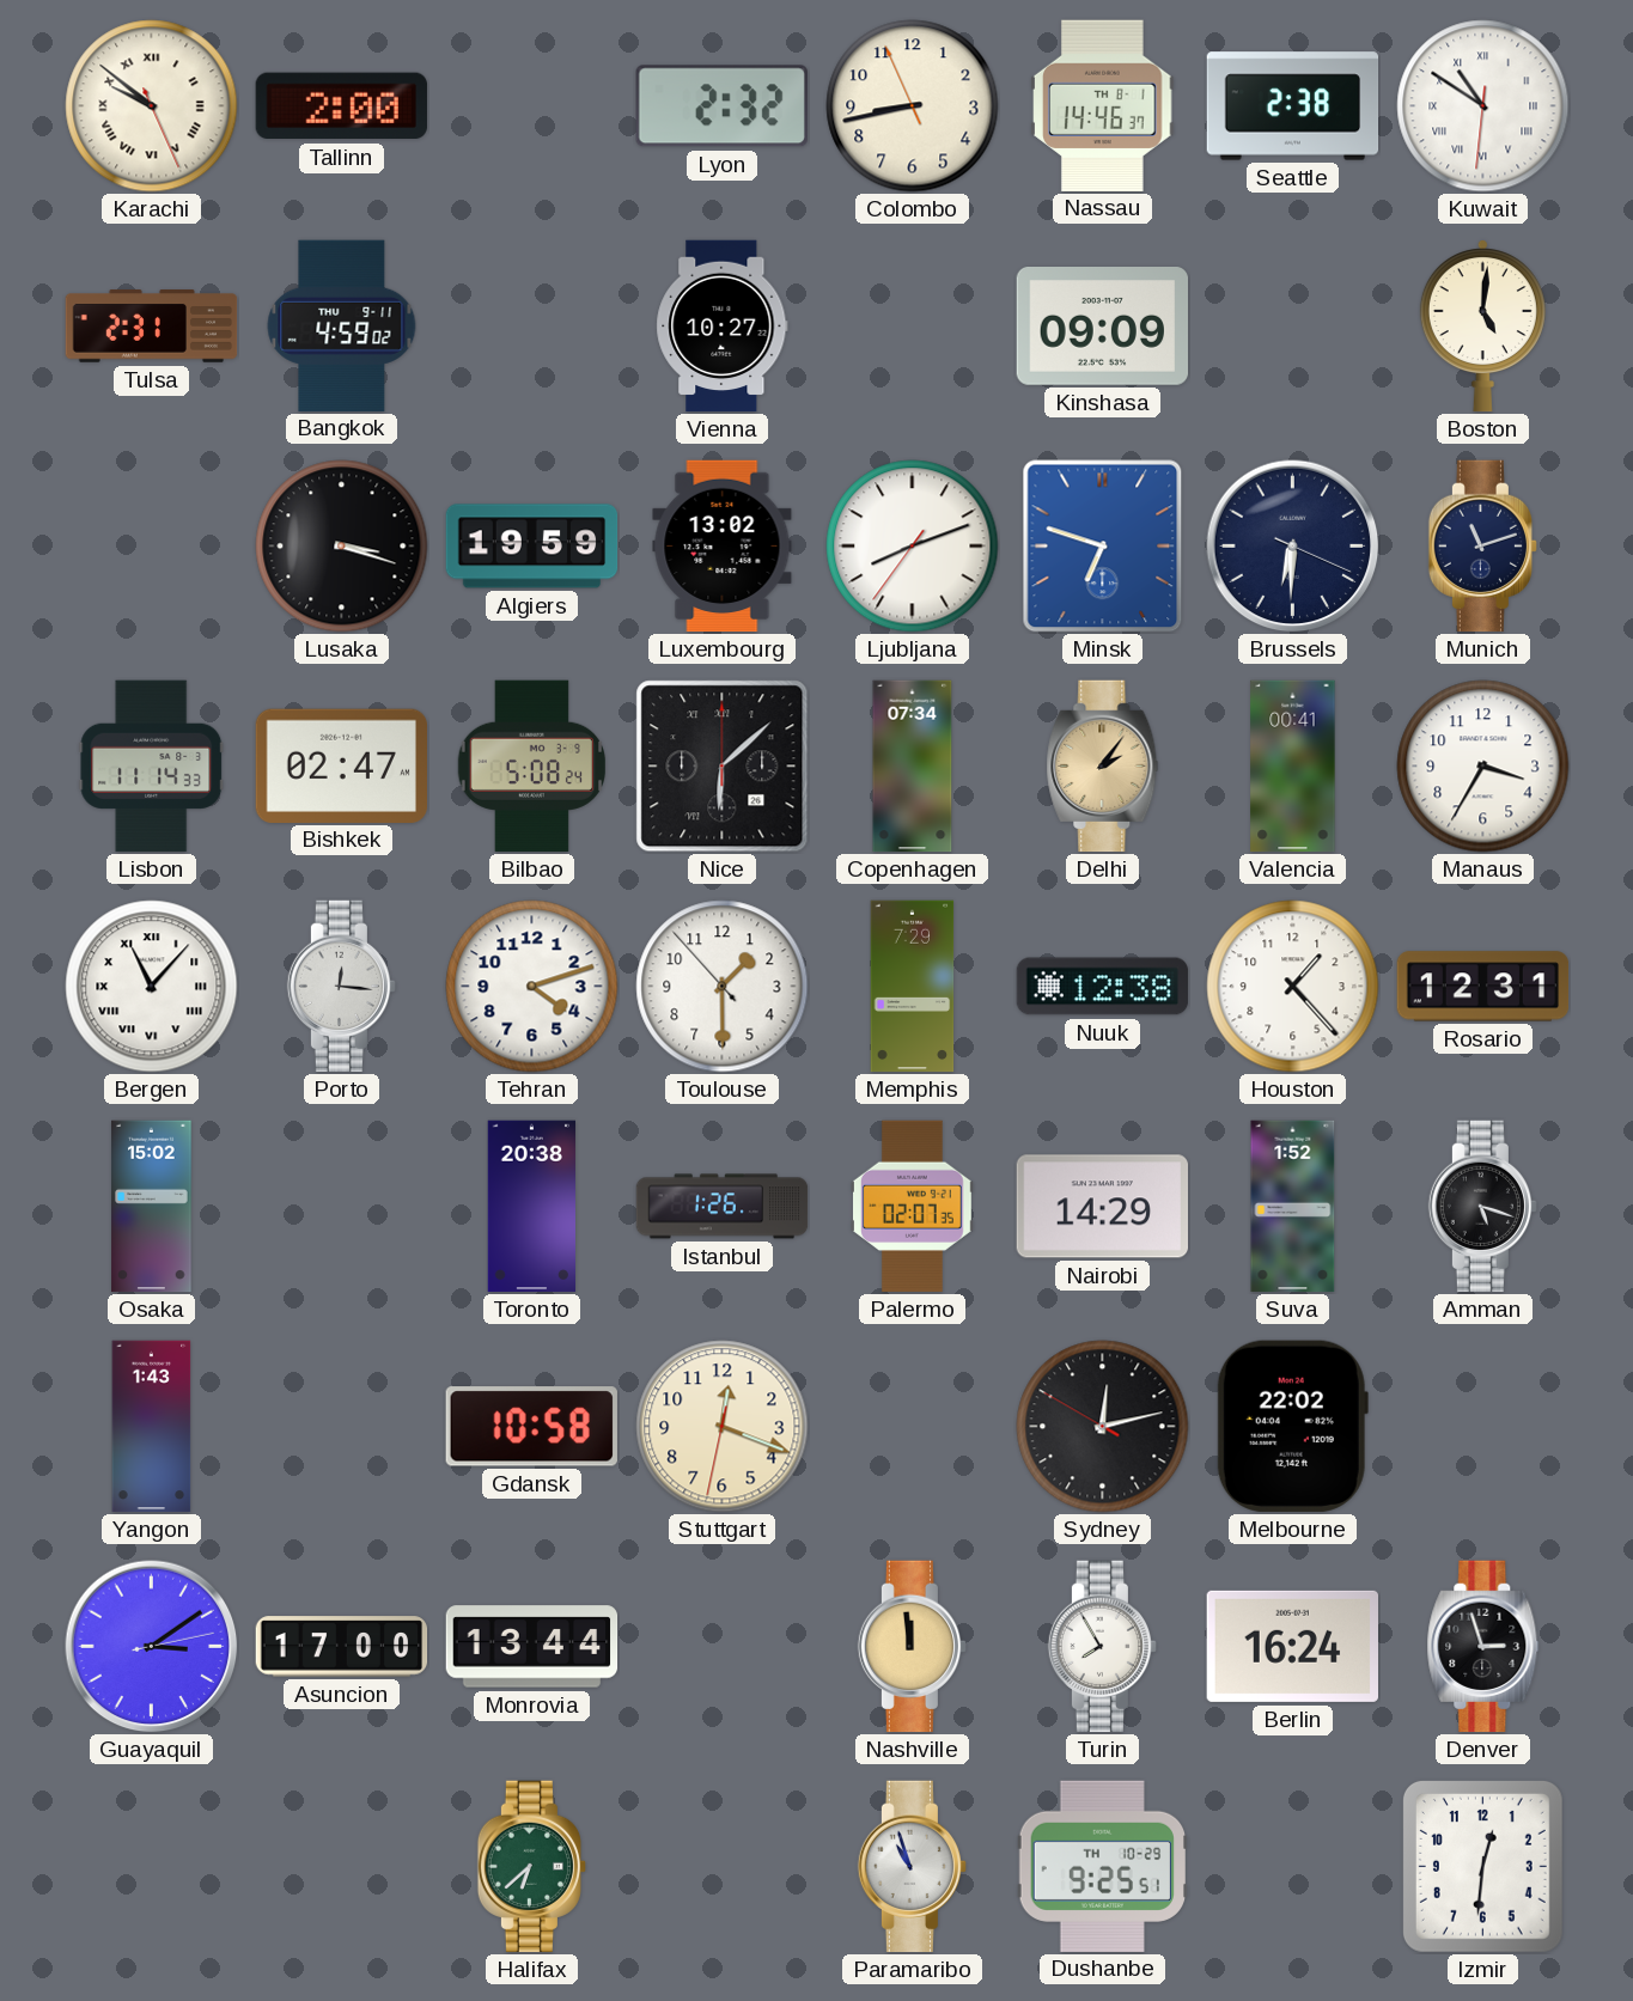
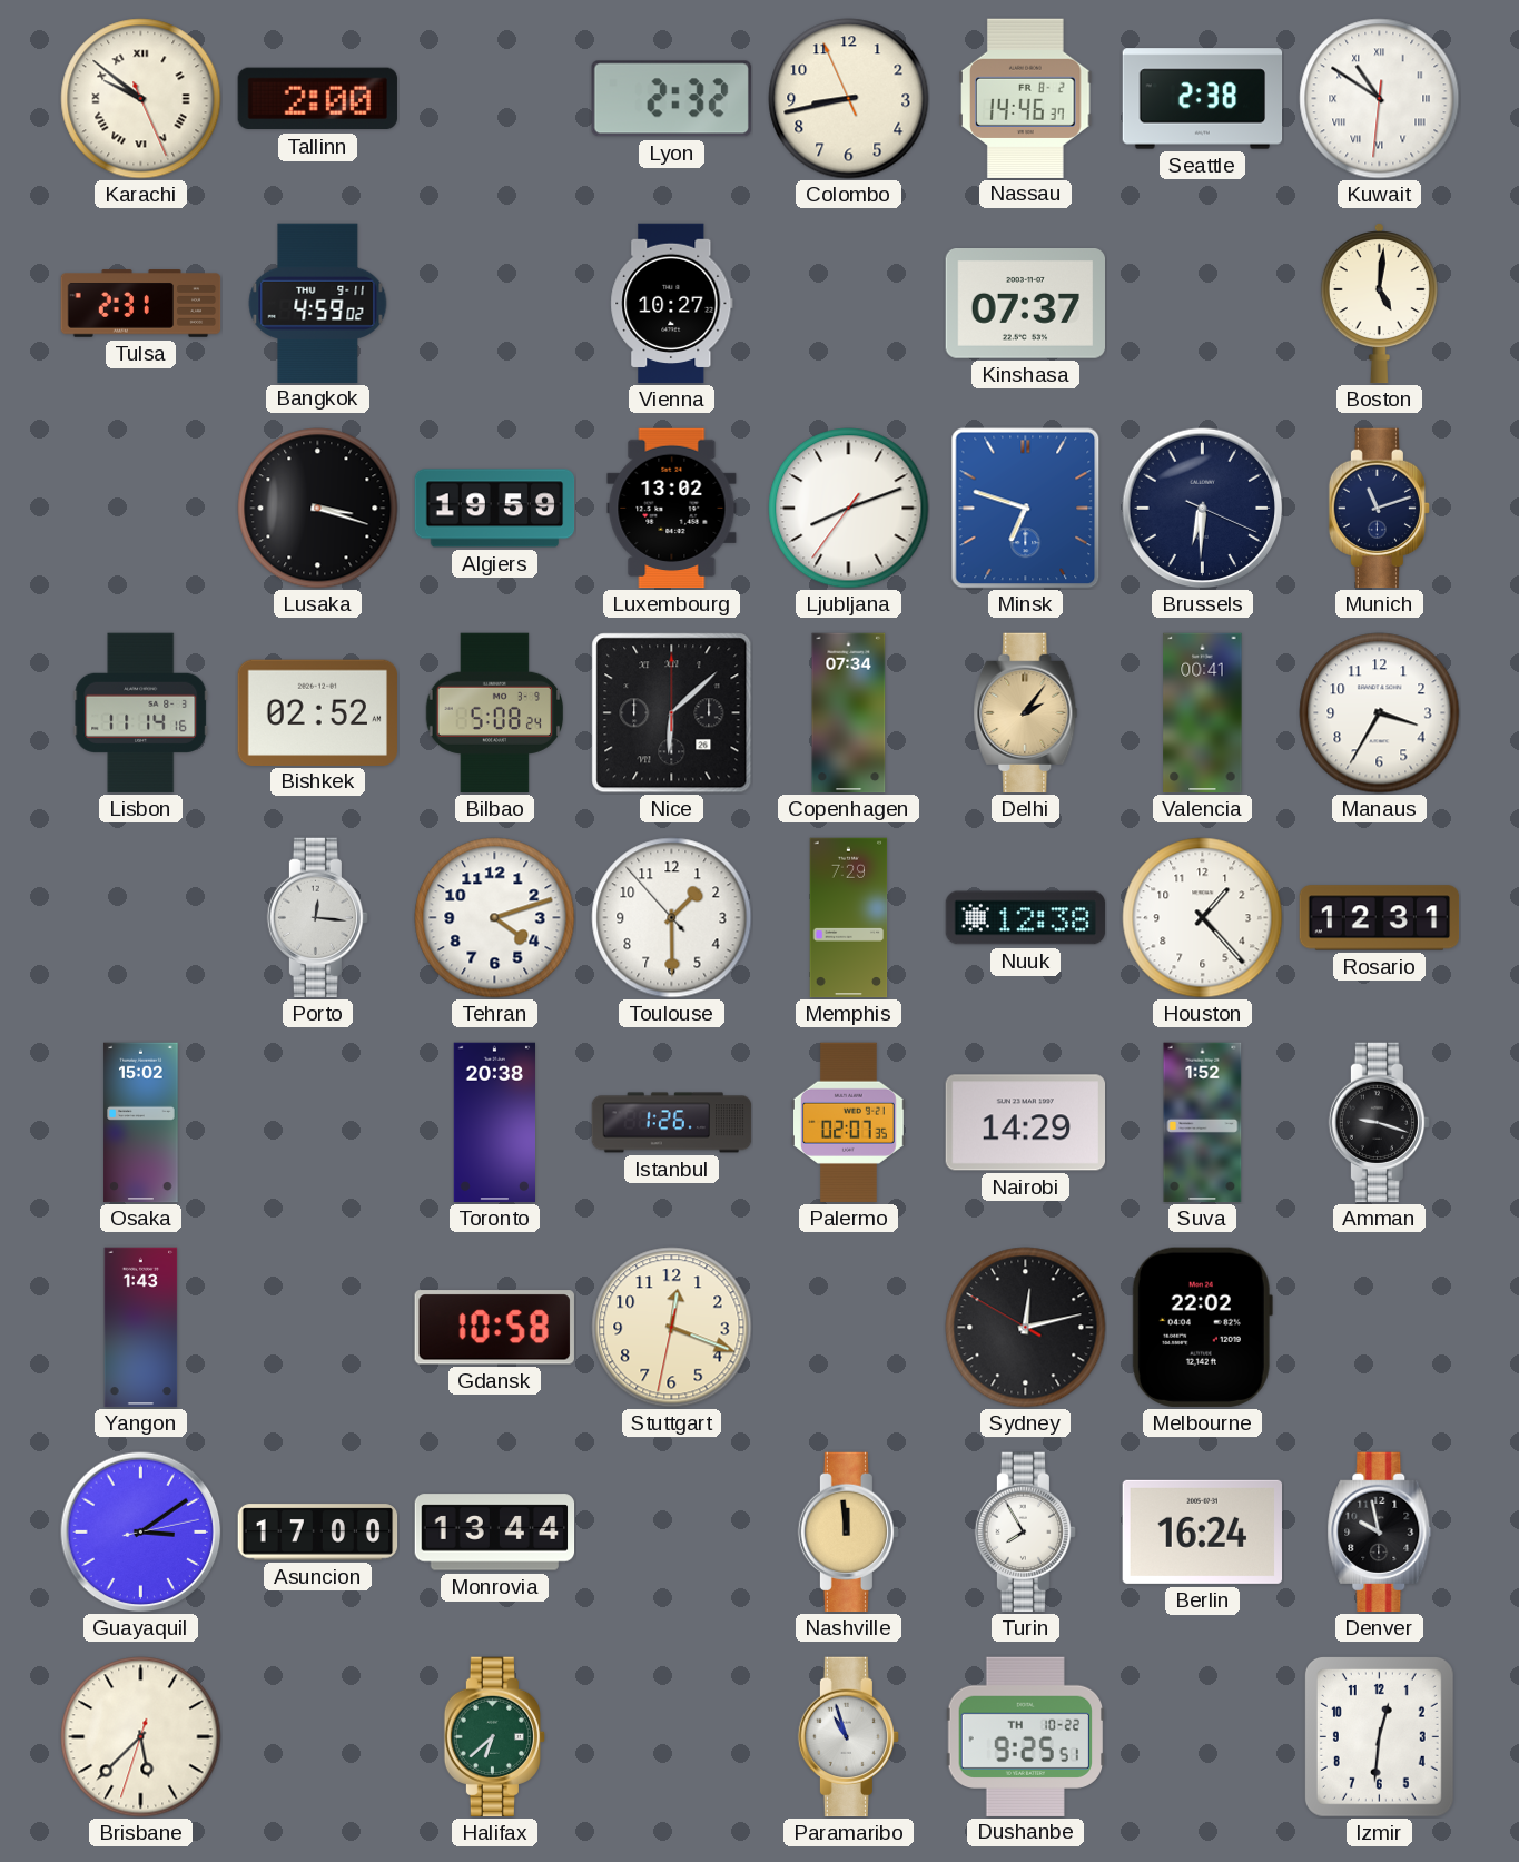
Nassau date: TH 8-1 -> FR 8-2
Kinshasa: 09:09 -> 07:37
Lisbon: 11:14:33 -> 11:14:16
Bishkek: 02:47 -> 02:52
Bergen: 11:07 -> none
Amman: 5:18 -> 9:18
Denver: 2:57 -> 9:58
Brisbane: none -> 5:37
Dushanbe date: TH 10-29 -> TH 10-22
